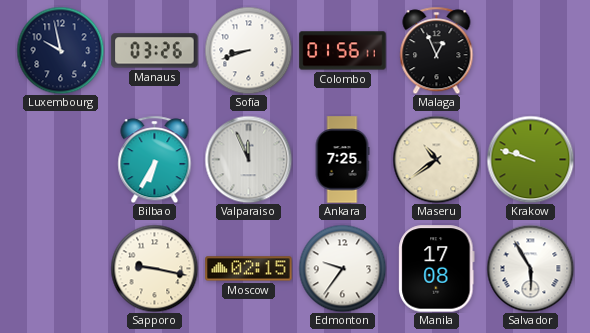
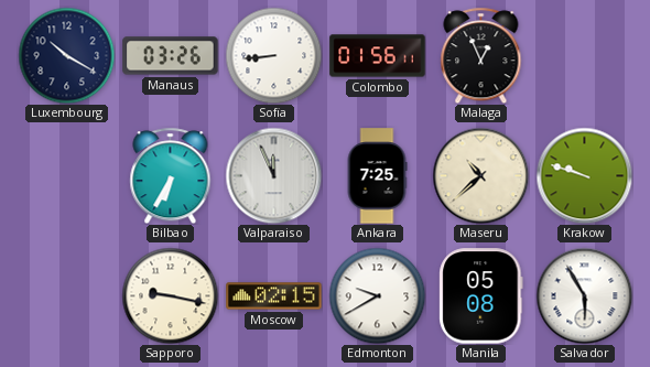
Luxembourg: 9:58 -> 10:20
Sofia: 8:42 -> 8:44
Maseru: 10:39 -> 10:38
Edmonton: 9:36 -> 9:40
Manila: 17:08 -> 05:08
